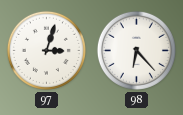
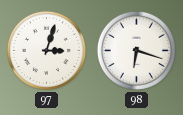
98: 6:23 -> 6:18
